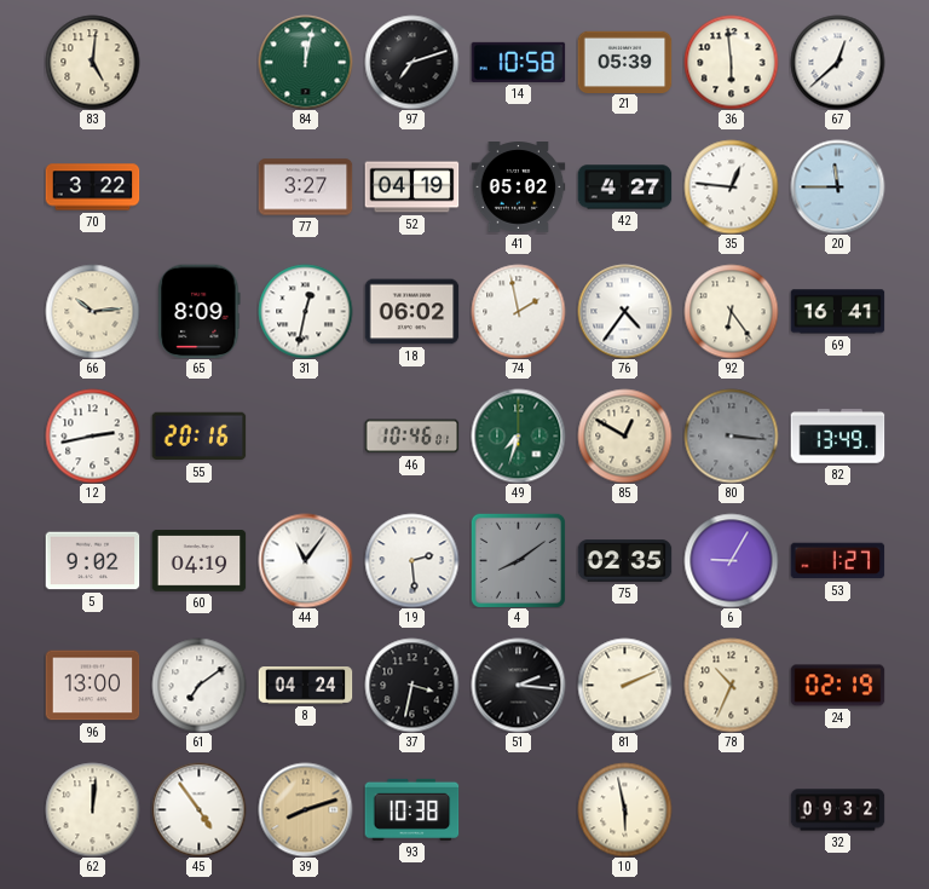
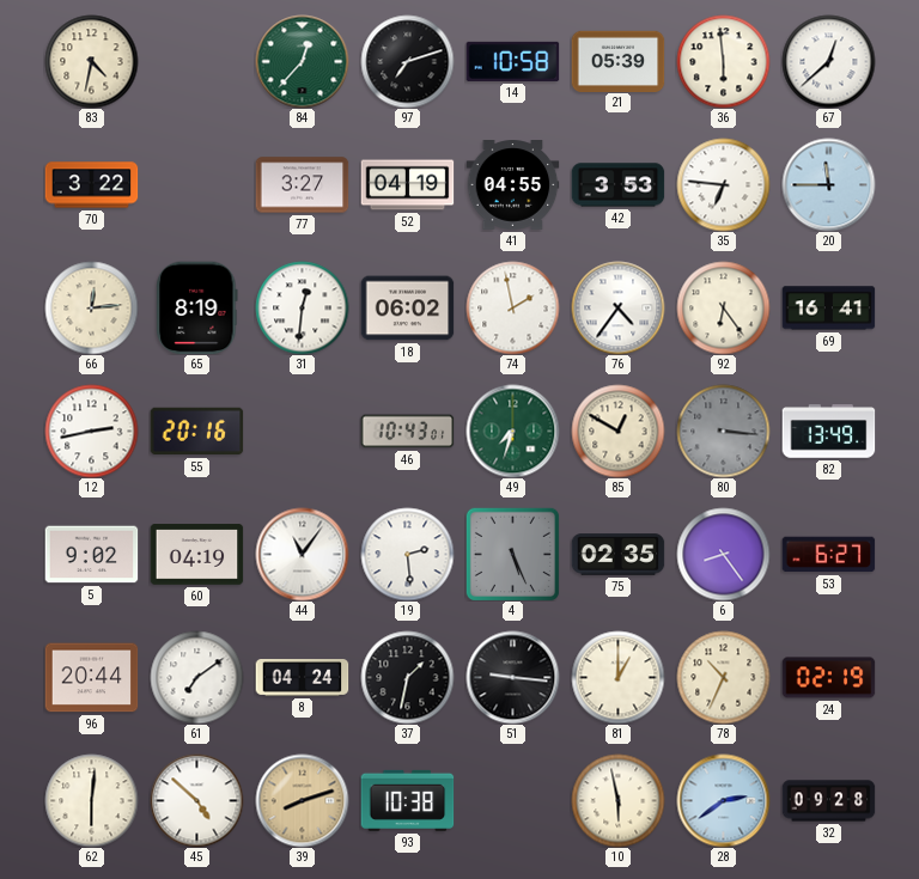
83: 5:01 -> 4:32
84: 12:02 -> 12:37
41: 05:02 -> 04:55
42: 4:27 -> 3:53
35: 12:46 -> 6:46
66: 10:14 -> 12:14
65: 8:09 -> 8:19
31: 12:32 -> 12:31
46: 10:46 -> 10:43
4: 8:09 -> 5:26
6: 9:05 -> 8:24
53: 1:27 -> 6:27
96: 13:00 -> 20:44
37: 3:32 -> 1:32
51: 2:16 -> 9:16
81: 2:11 -> 1:00
62: 12:01 -> 6:01
45: 4:54 -> 4:52
28: none -> 2:39
32: 09:32 -> 09:28
